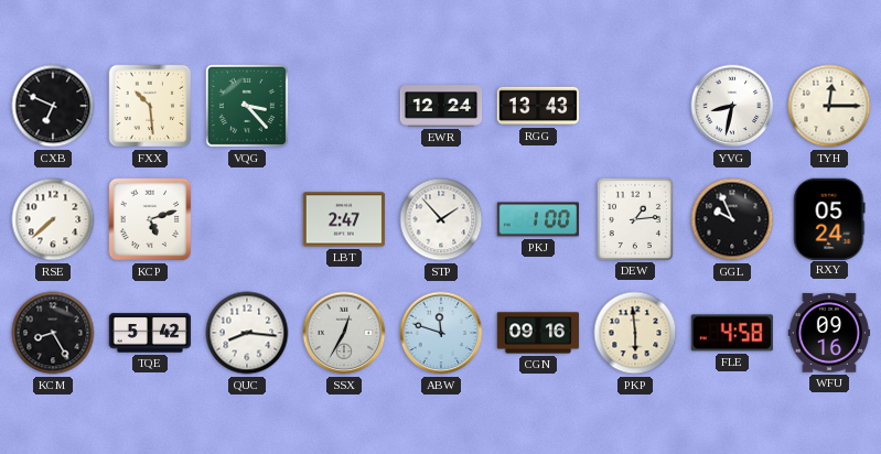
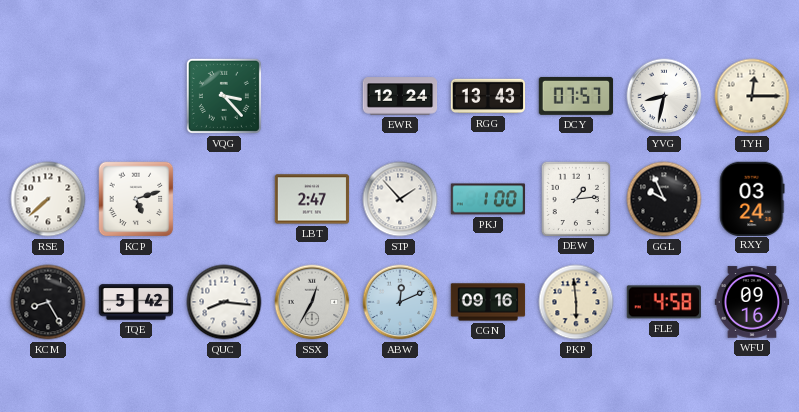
CXB: 6:49 -> none
FXX: 10:29 -> none
DCY: none -> 07:57
RXY: 05:24 -> 03:24
ABW: 11:48 -> 12:11
